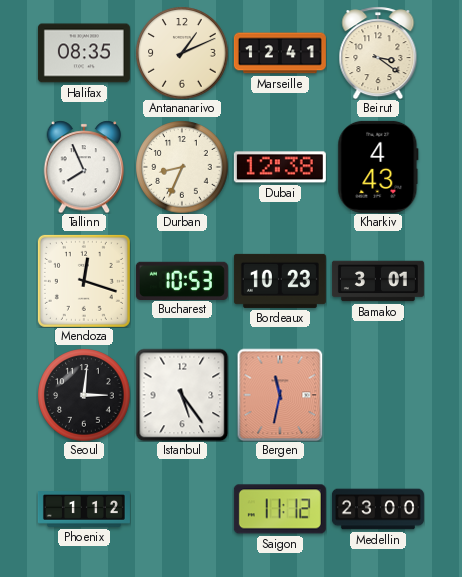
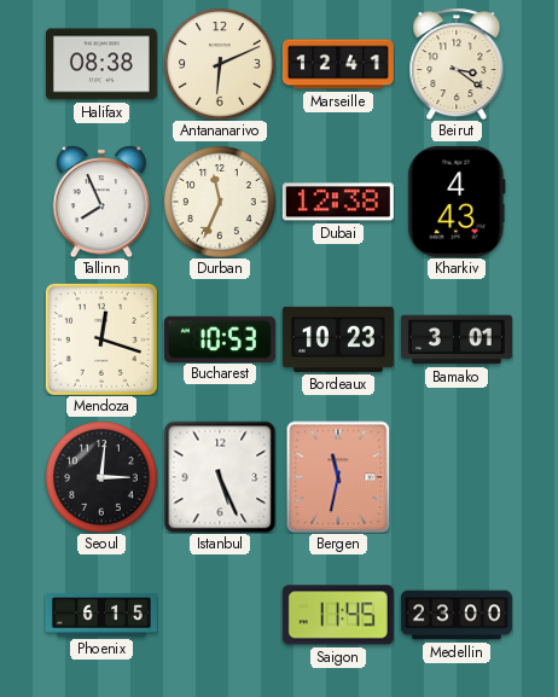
Halifax: 08:35 -> 08:38
Antananarivo: 1:11 -> 6:11
Durban: 8:34 -> 11:34
Istanbul: 5:24 -> 5:26
Phoenix: 1:12 -> 6:15
Saigon: 11:12 -> 11:45
